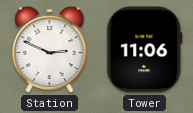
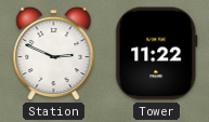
Tower: 11:06 -> 11:22
